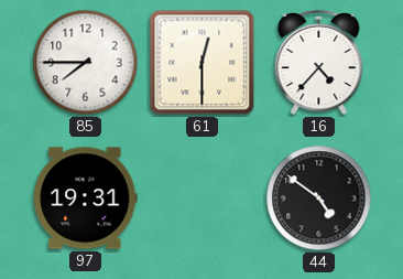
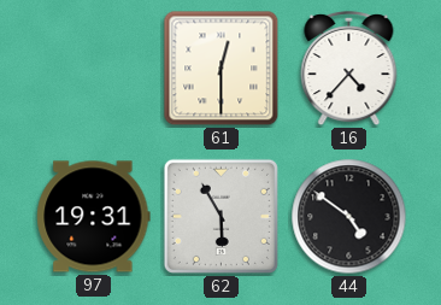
85: 7:45 -> none
62: none -> 5:55
